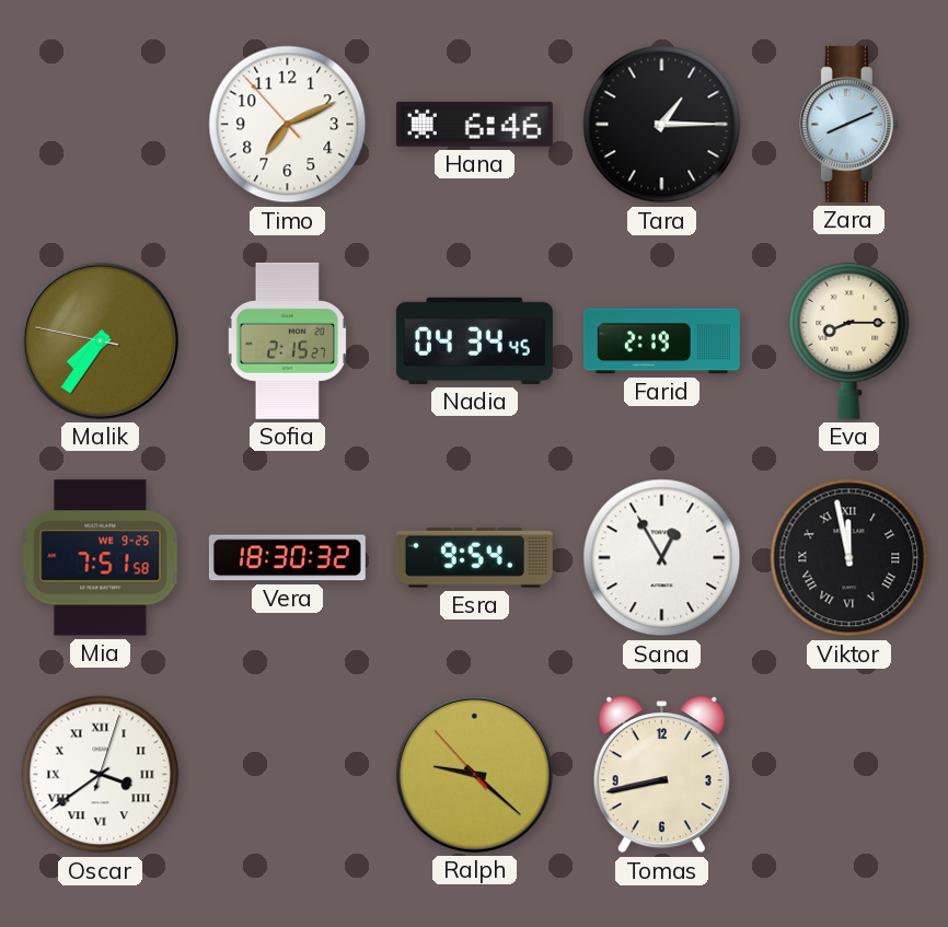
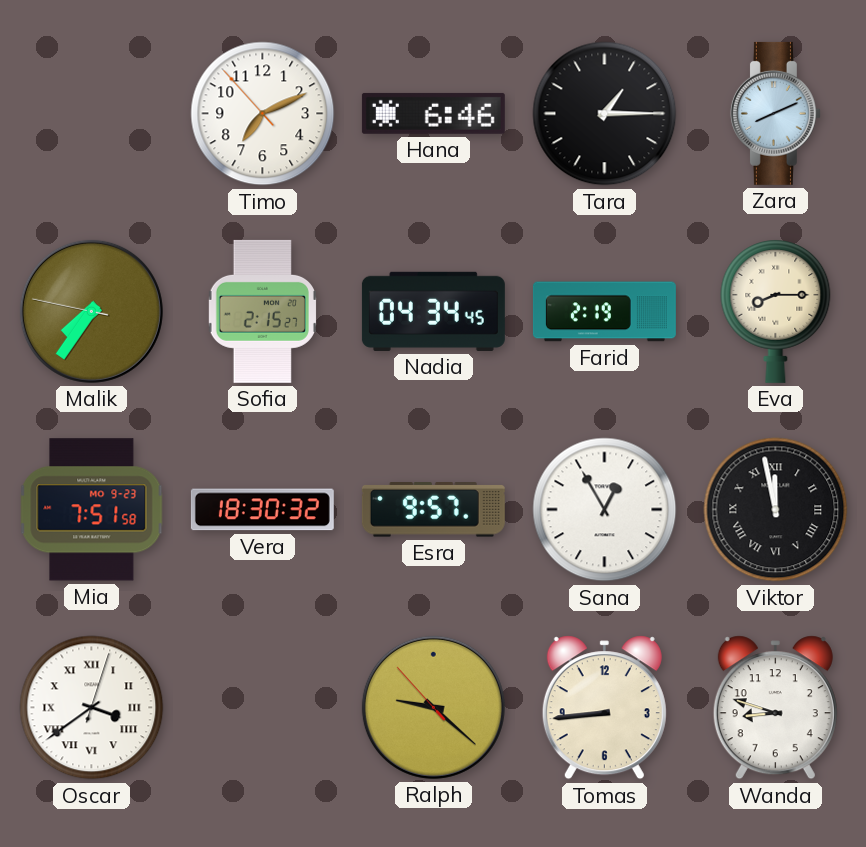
Mia date: WE 9-25 -> MO 9-23
Esra: 9:54 -> 9:57
Tomas: 8:43 -> 8:44
Wanda: none -> 8:48
